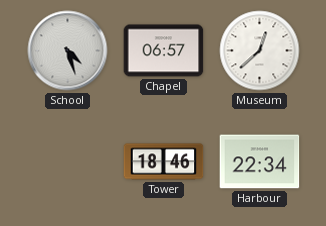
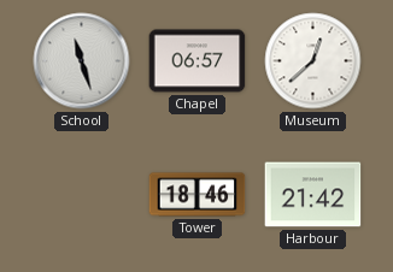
School: 4:27 -> 11:27
Harbour: 22:34 -> 21:42
